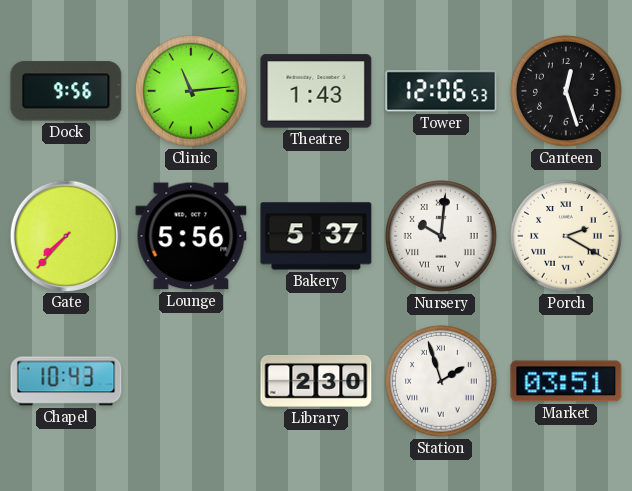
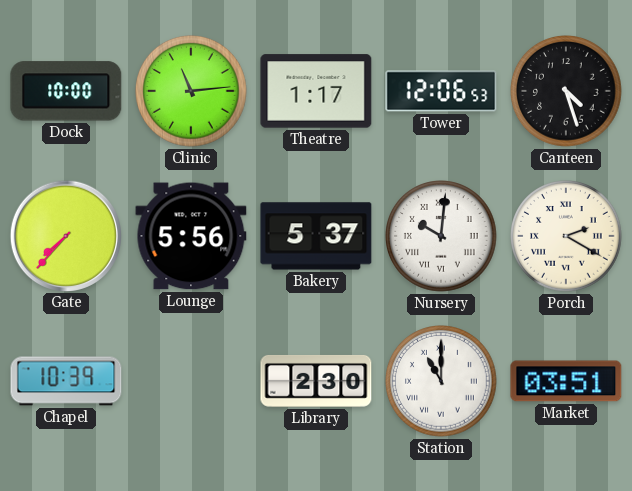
Dock: 9:56 -> 10:00
Theatre: 1:43 -> 1:17
Canteen: 12:27 -> 4:27
Chapel: 10:43 -> 10:39
Station: 1:57 -> 11:00
